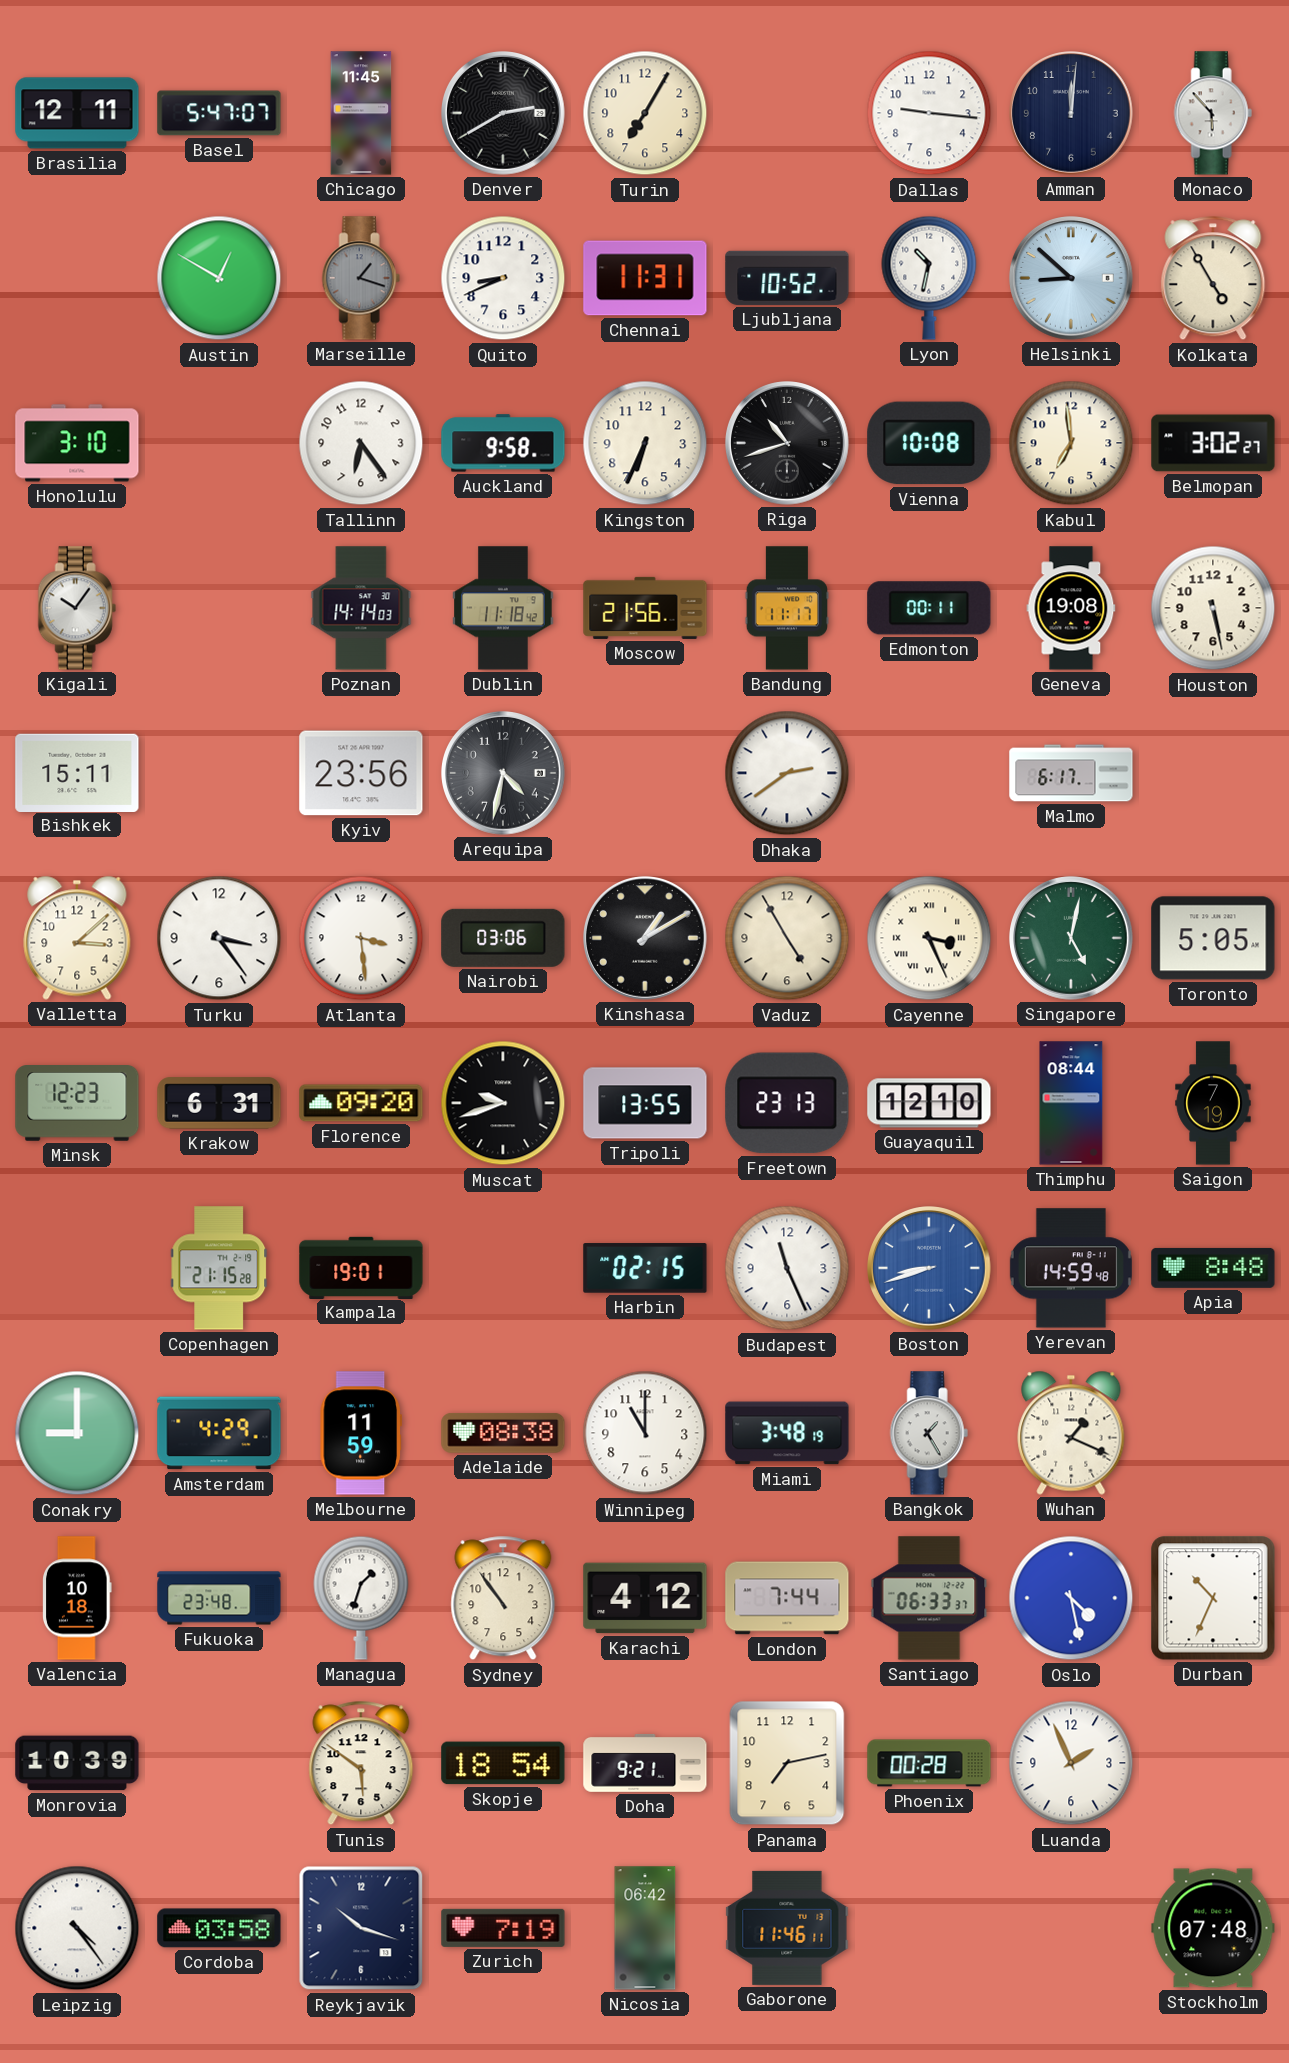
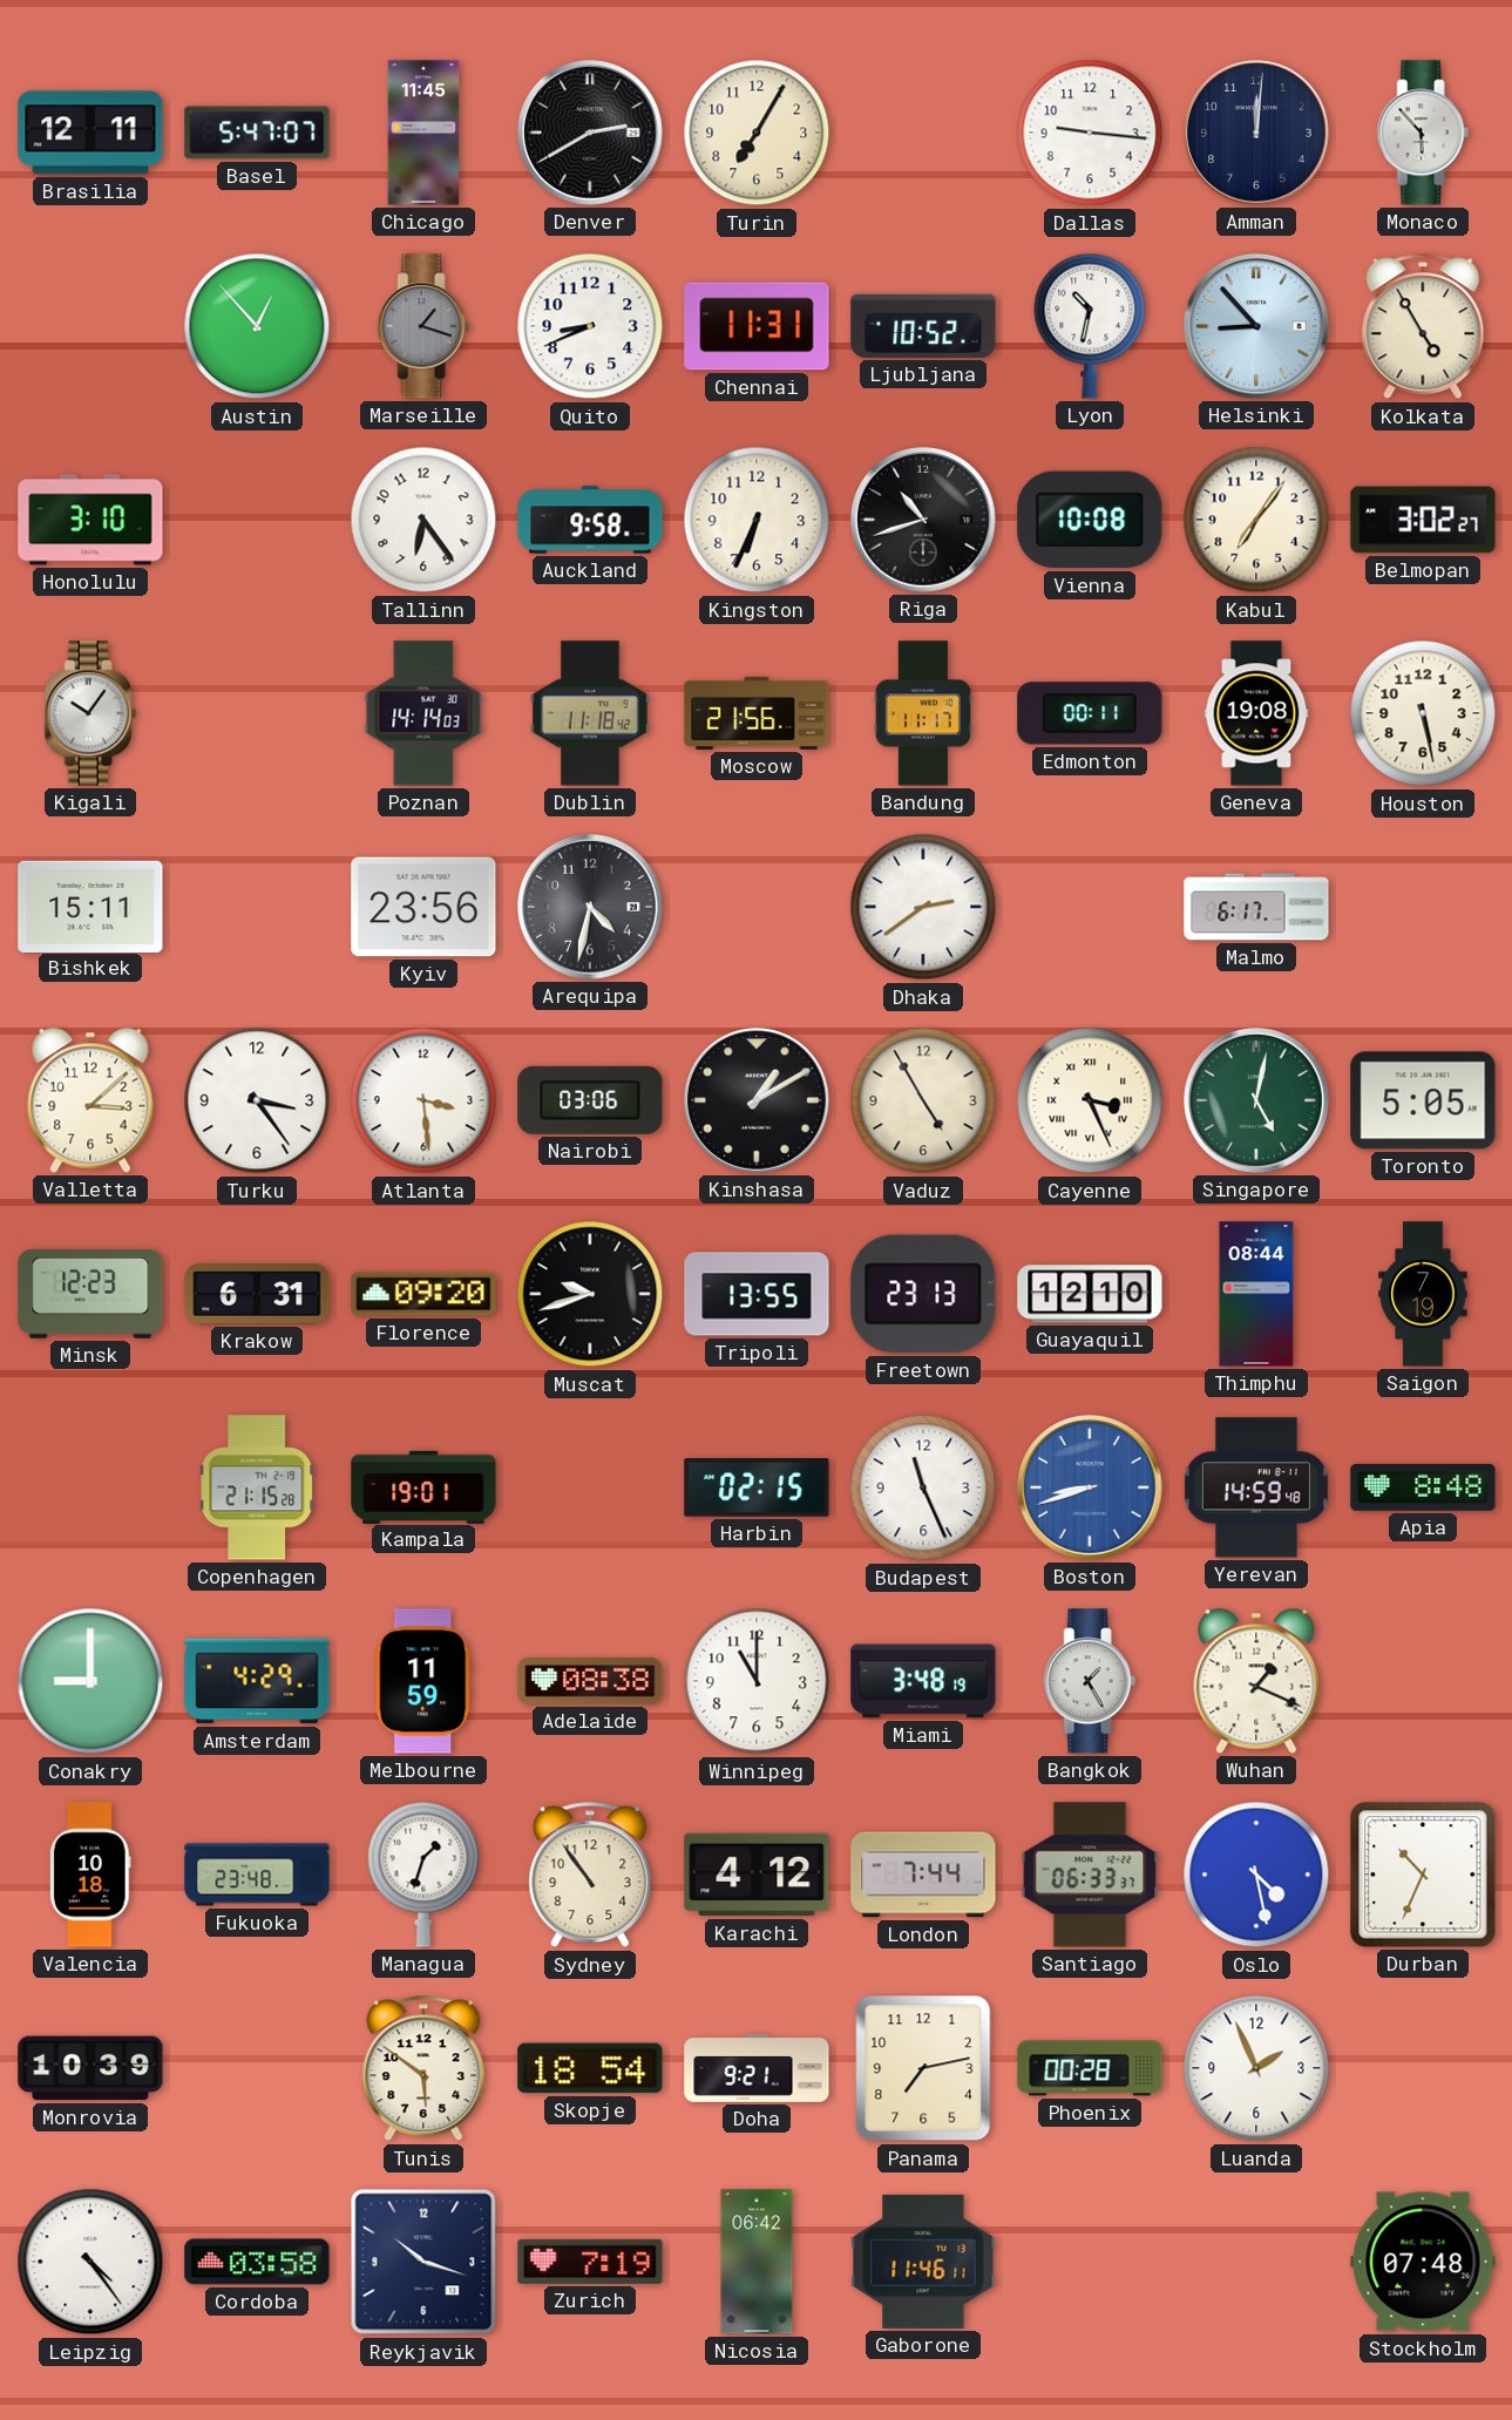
Austin: 12:50 -> 12:53
Helsinki: 8:52 -> 8:53
Kabul: 6:59 -> 7:06
